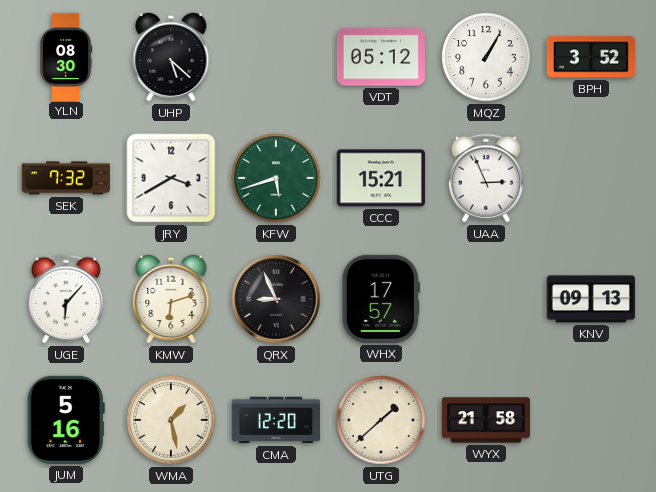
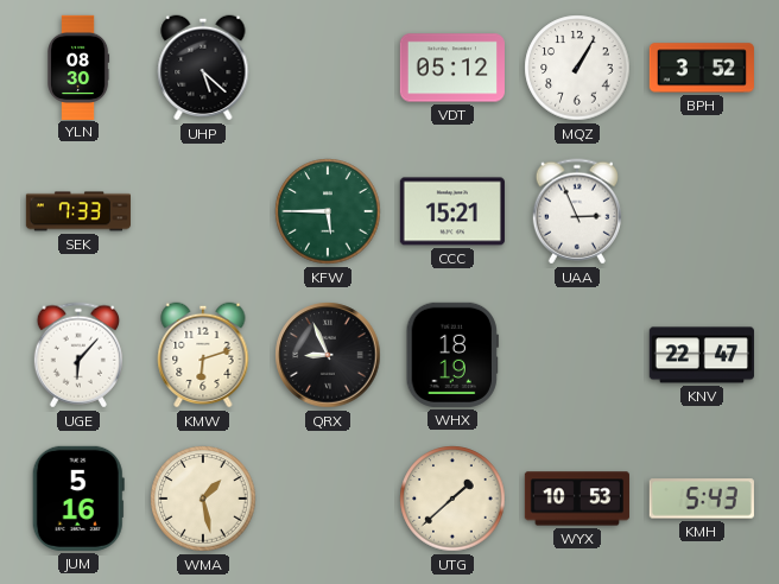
SEK: 7:32 -> 7:33
JRY: 3:40 -> none
KFW: 5:42 -> 5:45
WHX: 17:57 -> 18:19
KNV: 09:13 -> 22:47
CMA: 12:20 -> none
WYX: 21:58 -> 10:53
KMH: none -> 5:43
